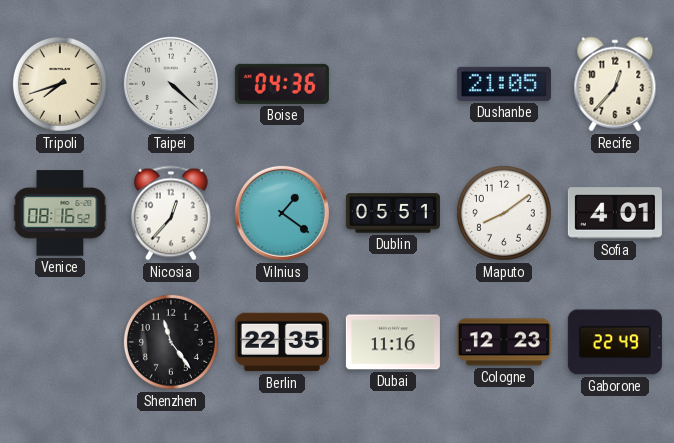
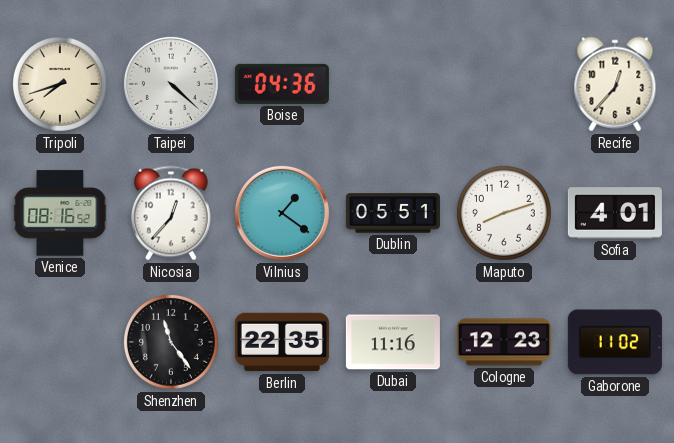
Dushanbe: 21:05 -> none
Maputo: 8:09 -> 8:12
Gaborone: 22:49 -> 11:02
